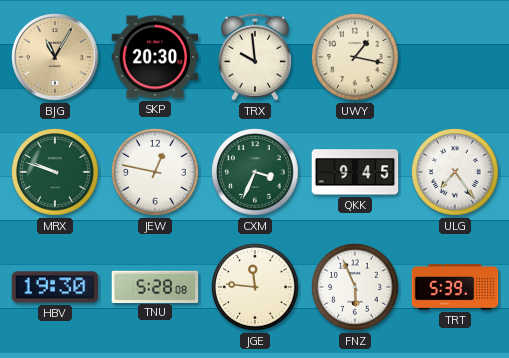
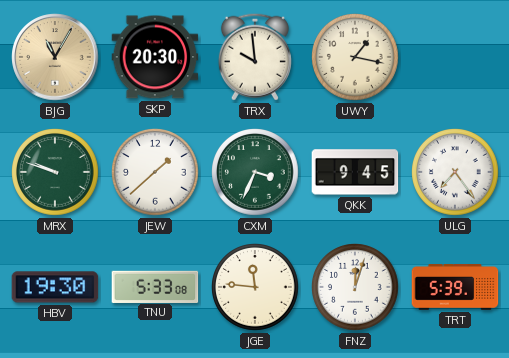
JEW: 12:47 -> 1:38
TNU: 5:28 -> 5:33
FNZ: 5:56 -> 12:03
